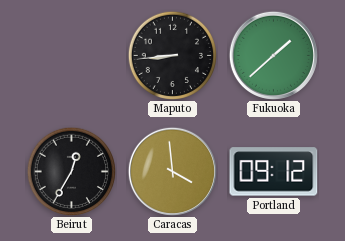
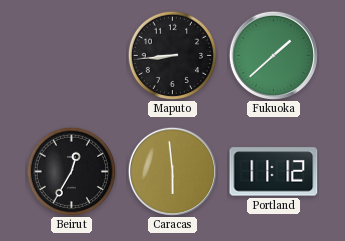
Caracas: 3:59 -> 5:59
Portland: 09:12 -> 11:12
